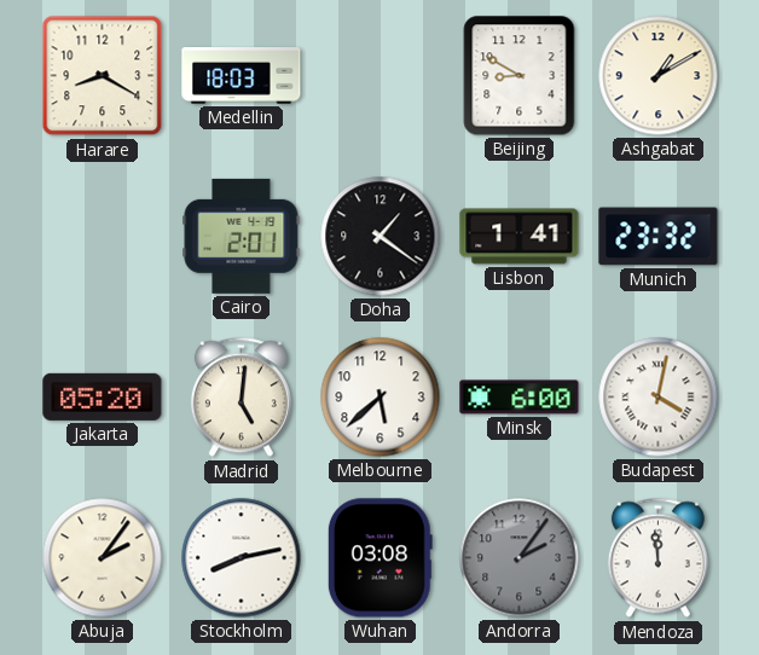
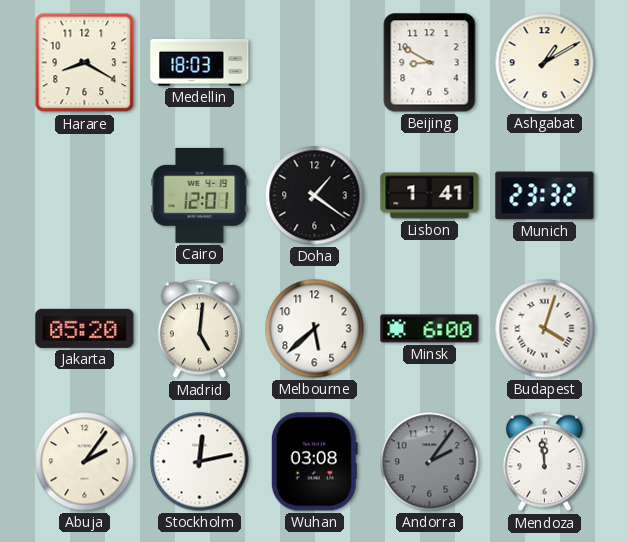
Cairo: 2:01 -> 12:01
Budapest: 4:02 -> 4:03
Stockholm: 8:13 -> 12:13
